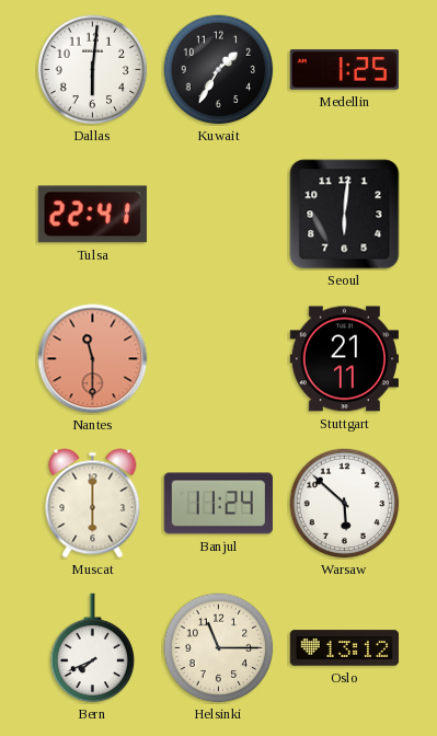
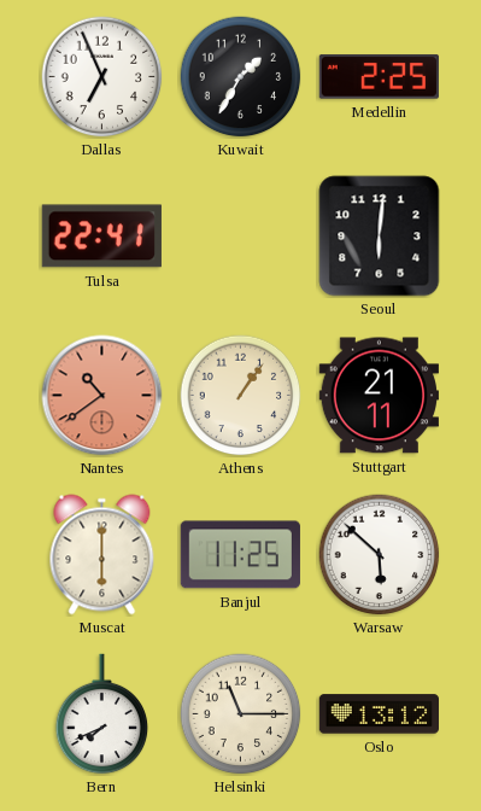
Dallas: 6:01 -> 6:56
Medellin: 1:25 -> 2:25
Nantes: 11:30 -> 10:39
Athens: none -> 1:06
Banjul: 11:24 -> 11:25
